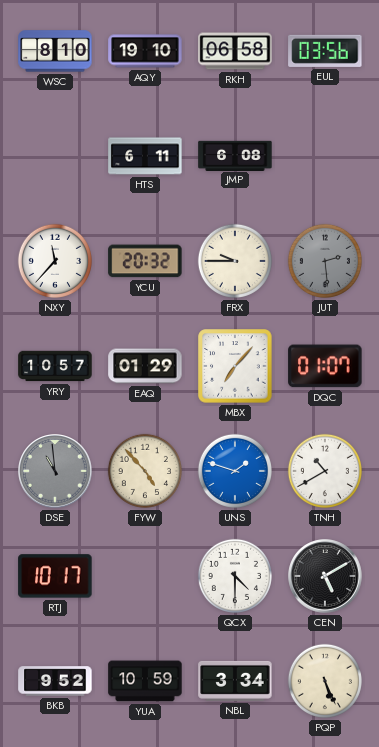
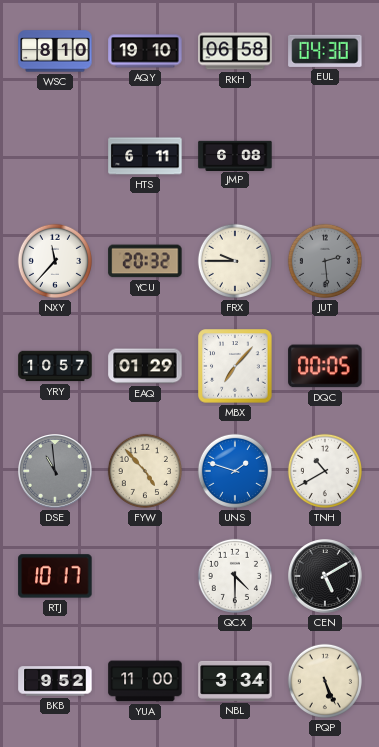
EUL: 03:56 -> 04:30
DQC: 01:07 -> 00:05
YUA: 10:59 -> 11:00
